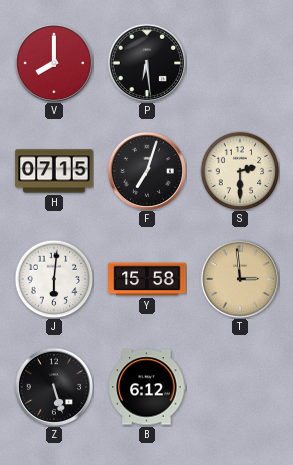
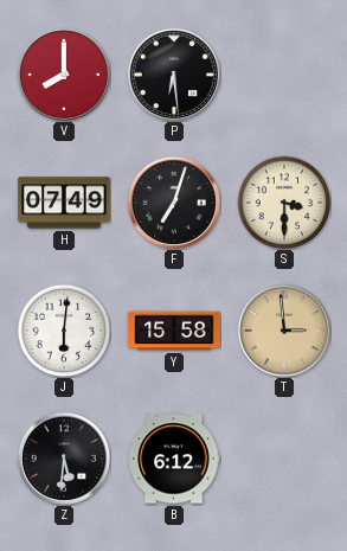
H: 07:15 -> 07:49
S: 2:30 -> 3:30
Z: 5:27 -> 5:31
